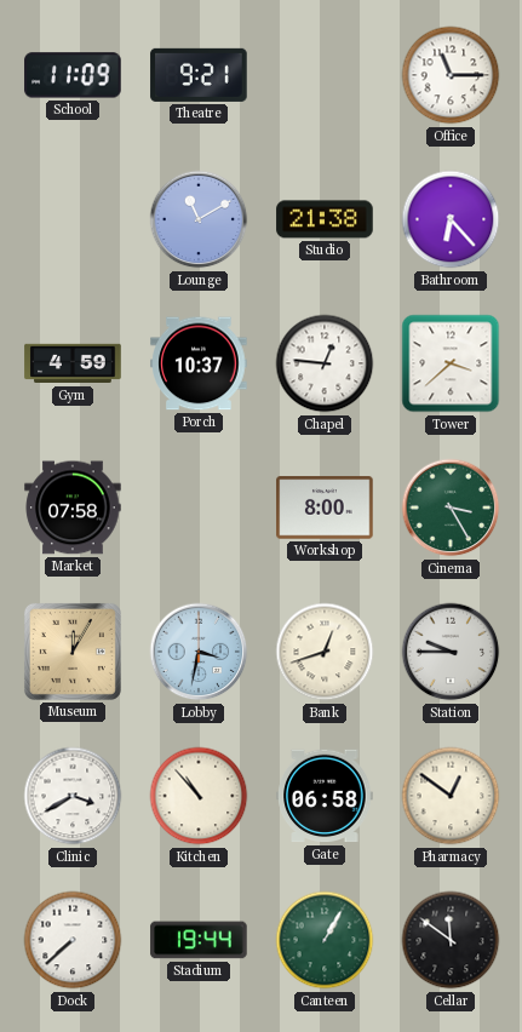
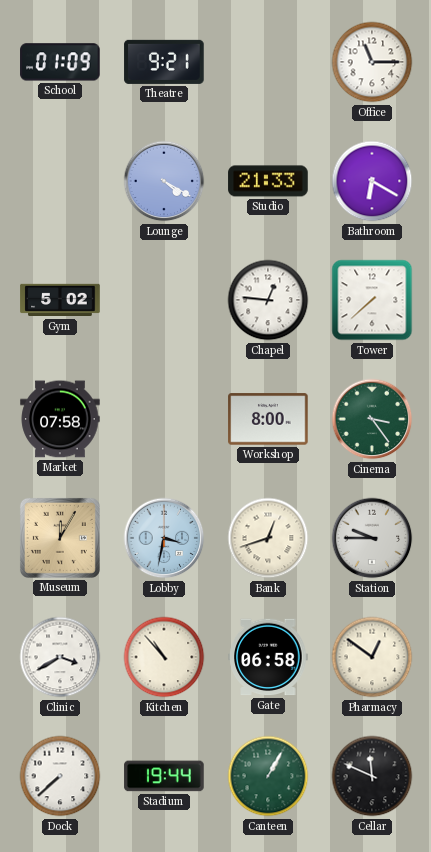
School: 11:09 -> 01:09
Lounge: 11:10 -> 4:20
Studio: 21:38 -> 21:33
Bathroom: 6:23 -> 6:20
Gym: 4:59 -> 5:02
Porch: 10:37 -> none
Tower: 3:38 -> 7:38
Cinema: 3:25 -> 3:24
Cellar: 11:51 -> 11:49
